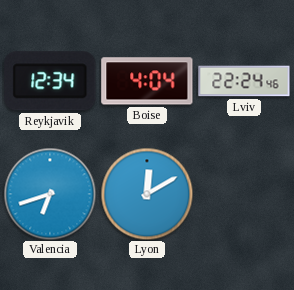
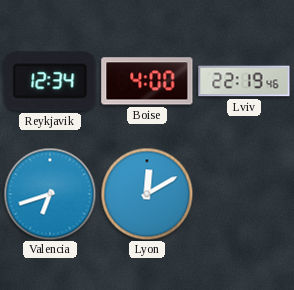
Boise: 4:04 -> 4:00
Lviv: 22:24 -> 22:19
